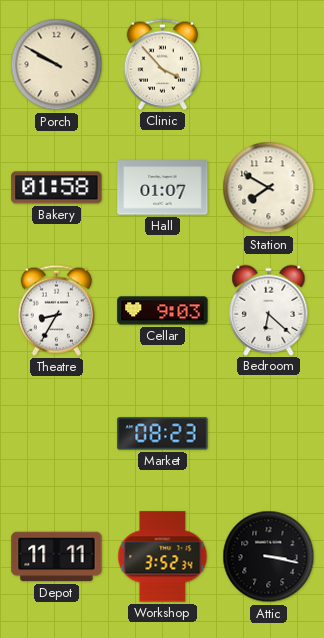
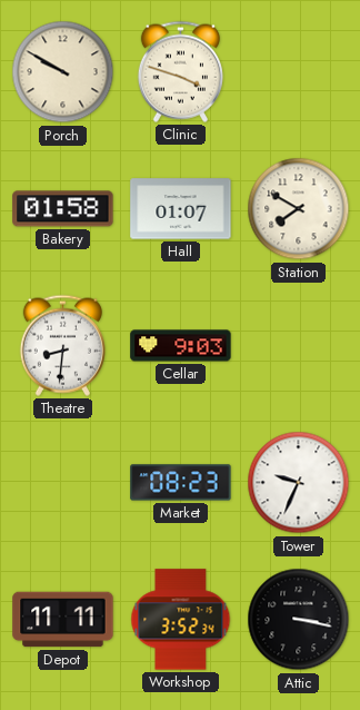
Clinic: 3:53 -> 3:48
Theatre: 8:35 -> 8:31
Bedroom: 6:22 -> none
Tower: none -> 9:34
